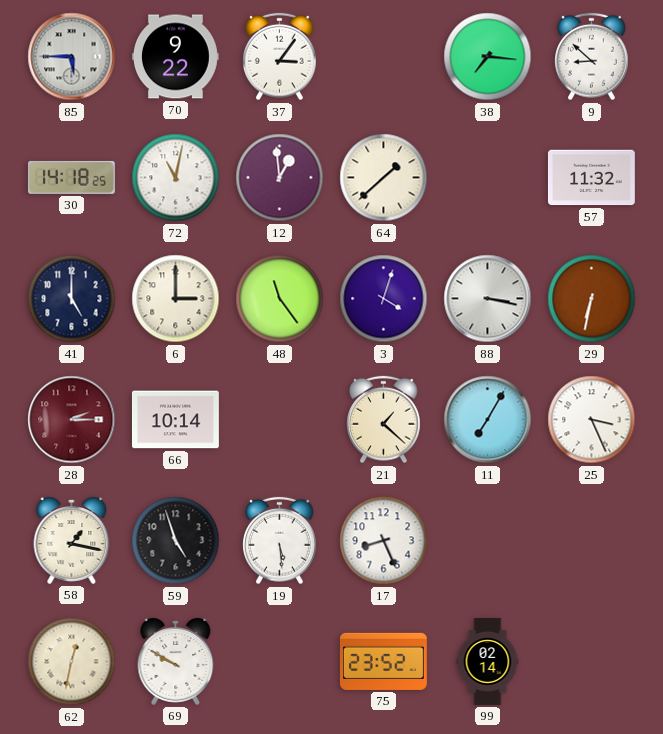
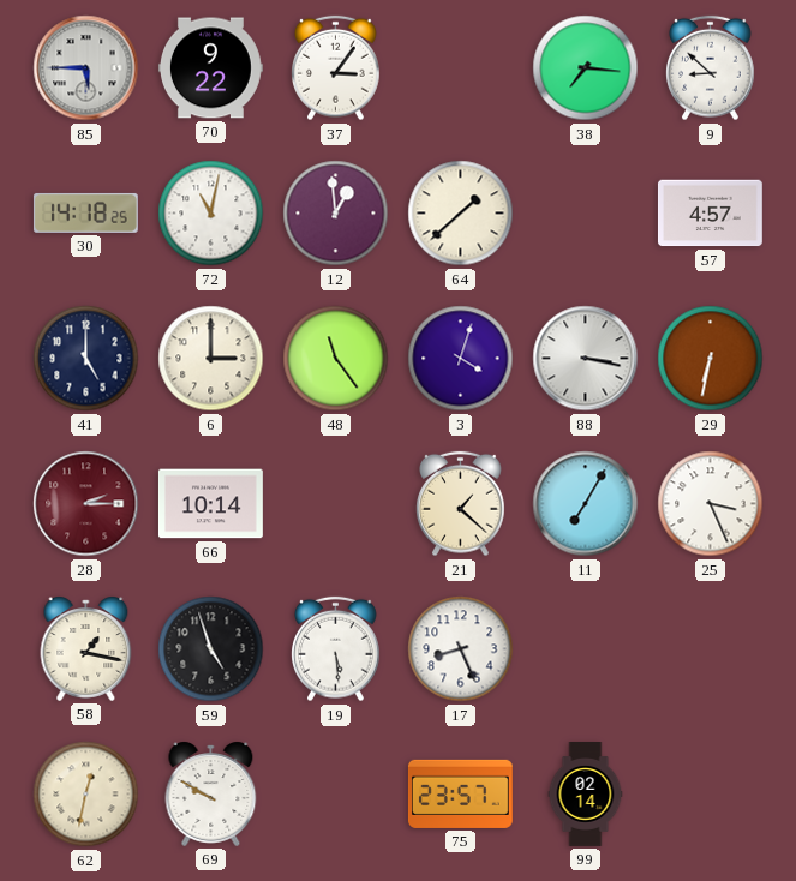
57: 11:32 -> 4:57
75: 23:52 -> 23:57
